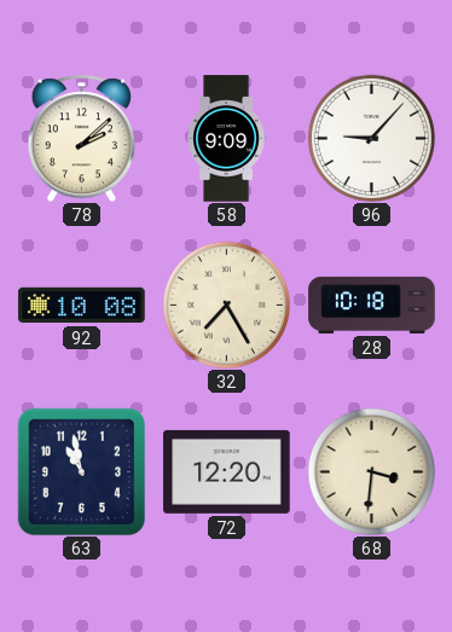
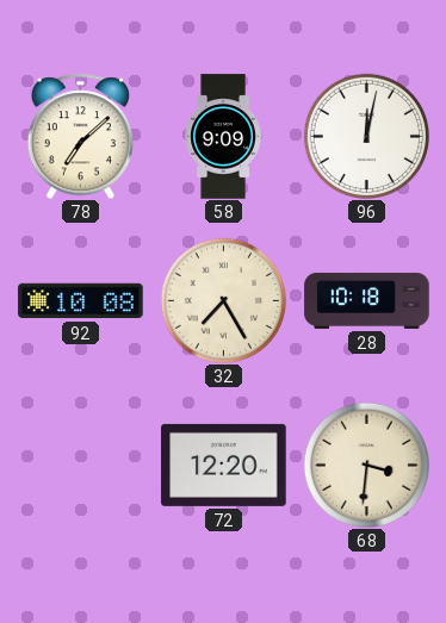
78: 2:08 -> 7:08
96: 9:07 -> 12:02
63: 10:58 -> none
